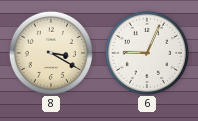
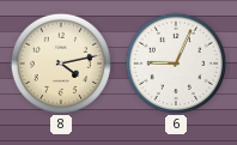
8: 3:20 -> 4:13
